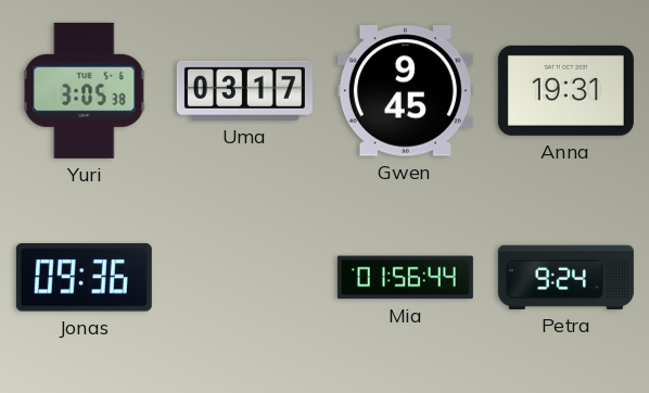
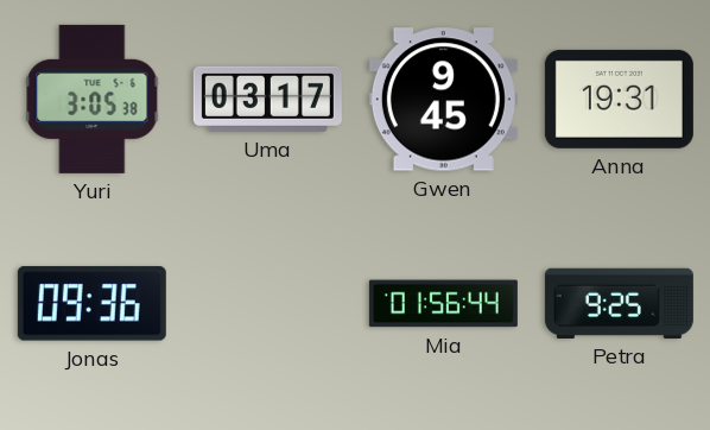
Petra: 9:24 -> 9:25
